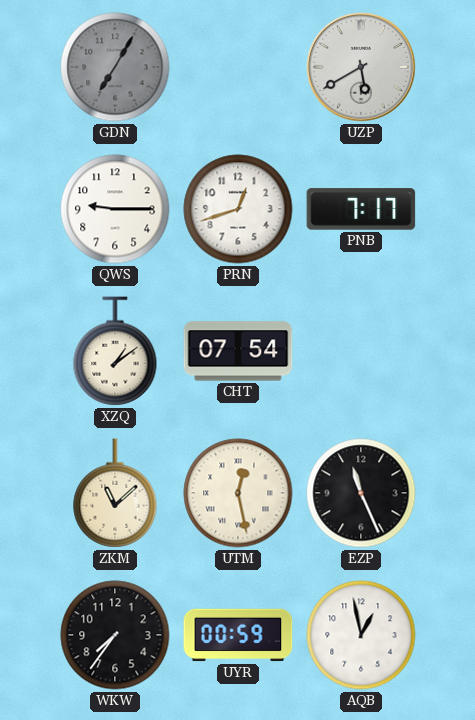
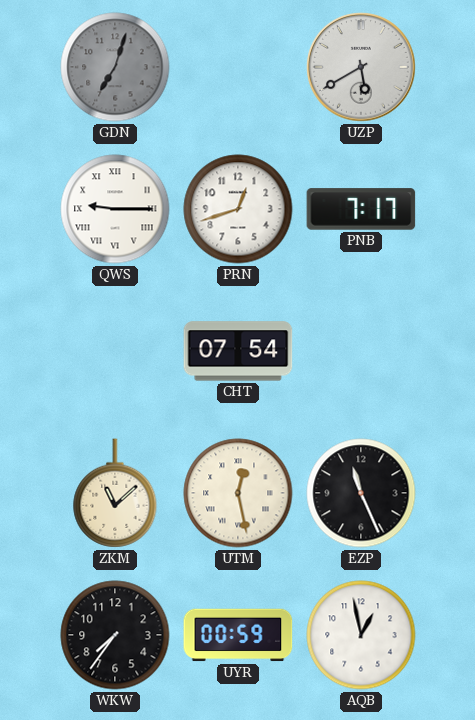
GDN: 7:05 -> 7:03
QWS numerals: Arabic -> Roman
XZQ: 1:09 -> none
